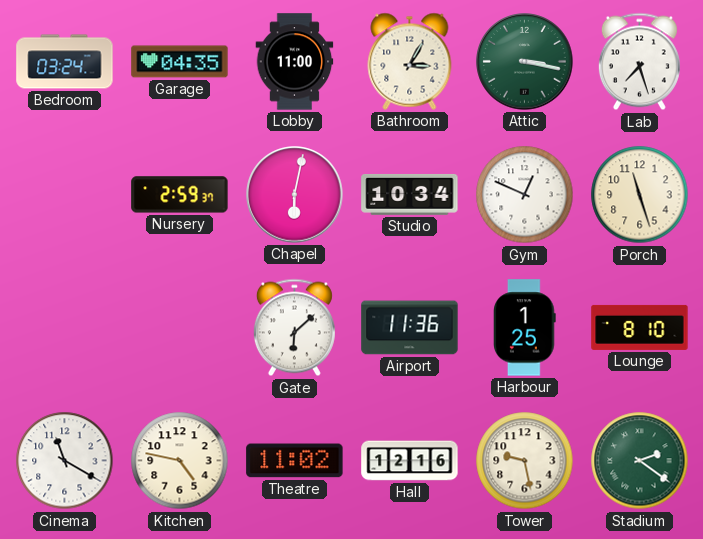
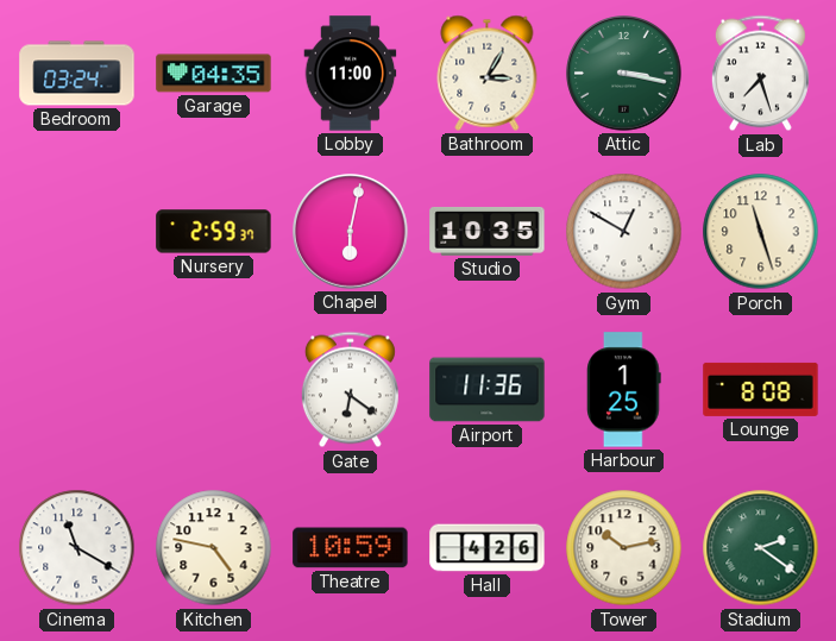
Studio: 10:34 -> 10:35
Gym: 12:49 -> 12:50
Gate: 6:08 -> 6:21
Lounge: 8:10 -> 8:08
Theatre: 11:02 -> 10:59
Hall: 12:16 -> 4:26
Tower: 9:28 -> 10:13
